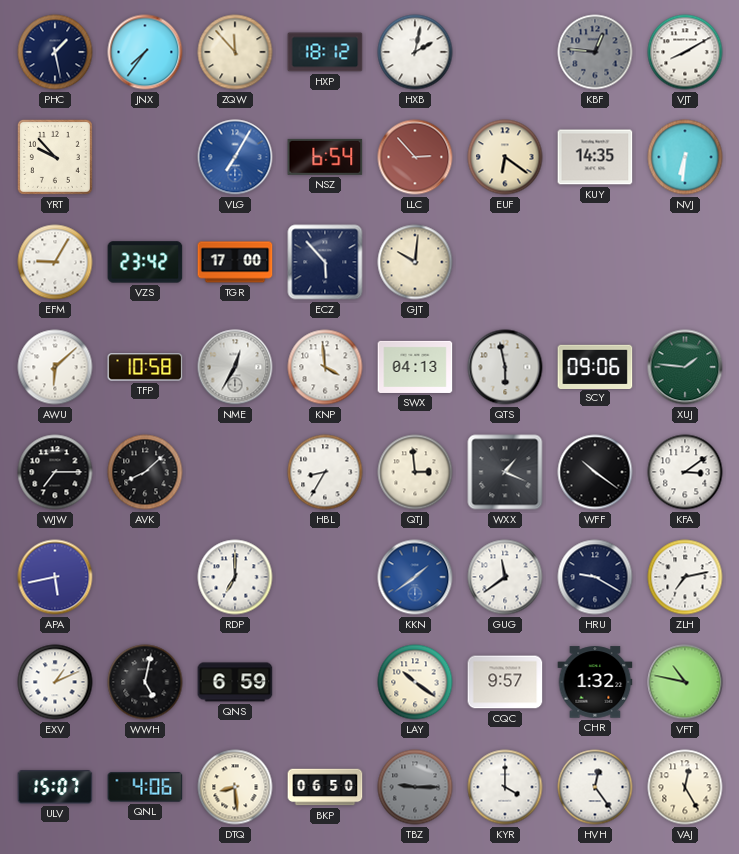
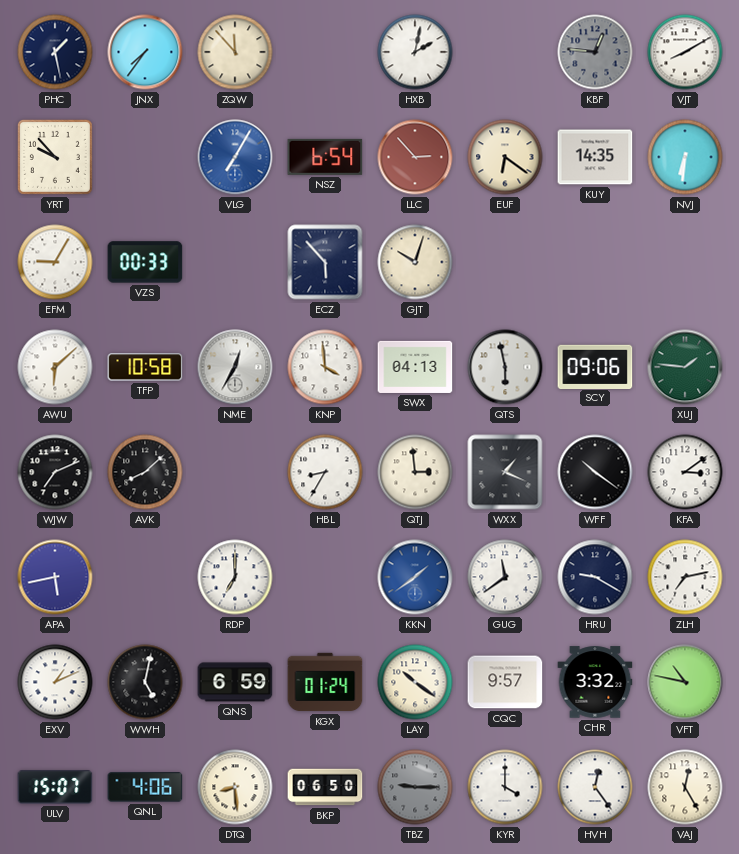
HXP: 18:12 -> none
VZS: 23:42 -> 00:33
TGR: 17:00 -> none
GJT: 10:01 -> 10:03
WJW: 7:15 -> 7:11
KGX: none -> 01:24
CHR: 1:32 -> 3:32
